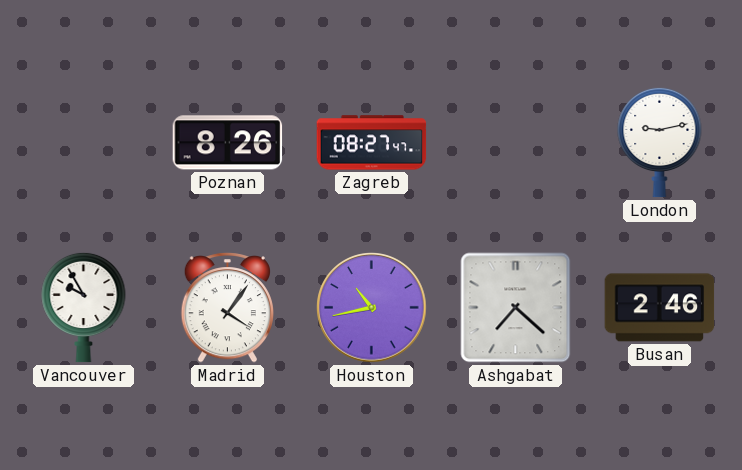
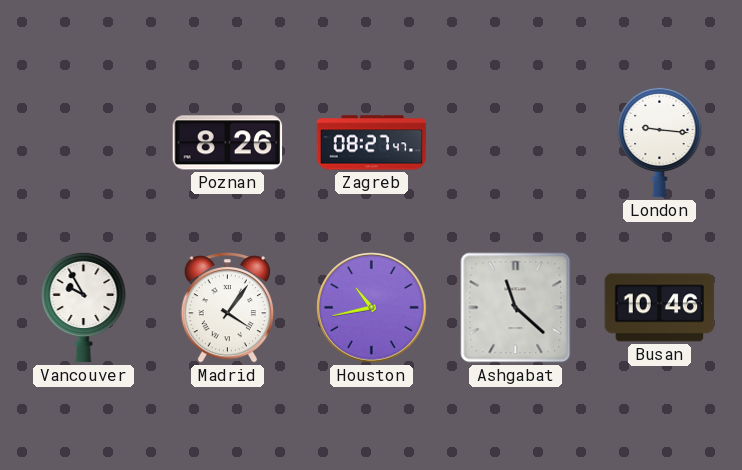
London: 9:13 -> 9:16
Ashgabat: 7:22 -> 11:22
Busan: 2:46 -> 10:46
